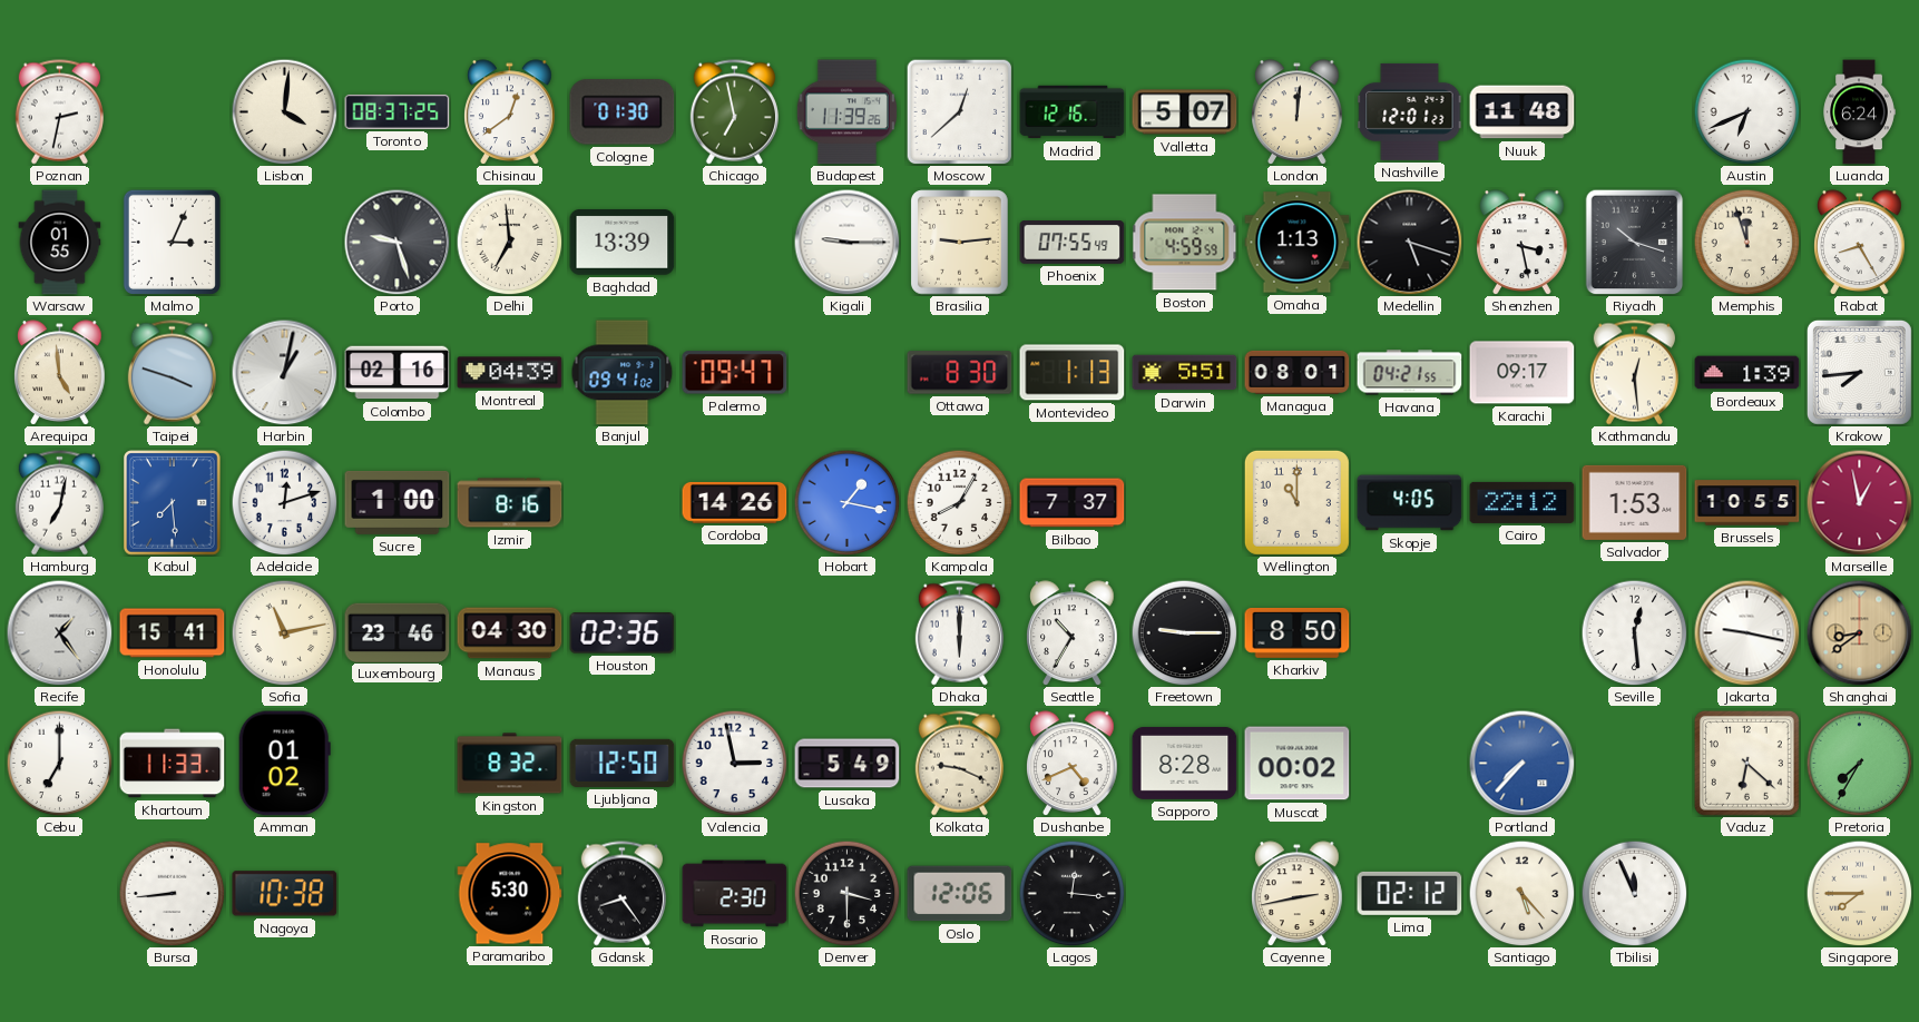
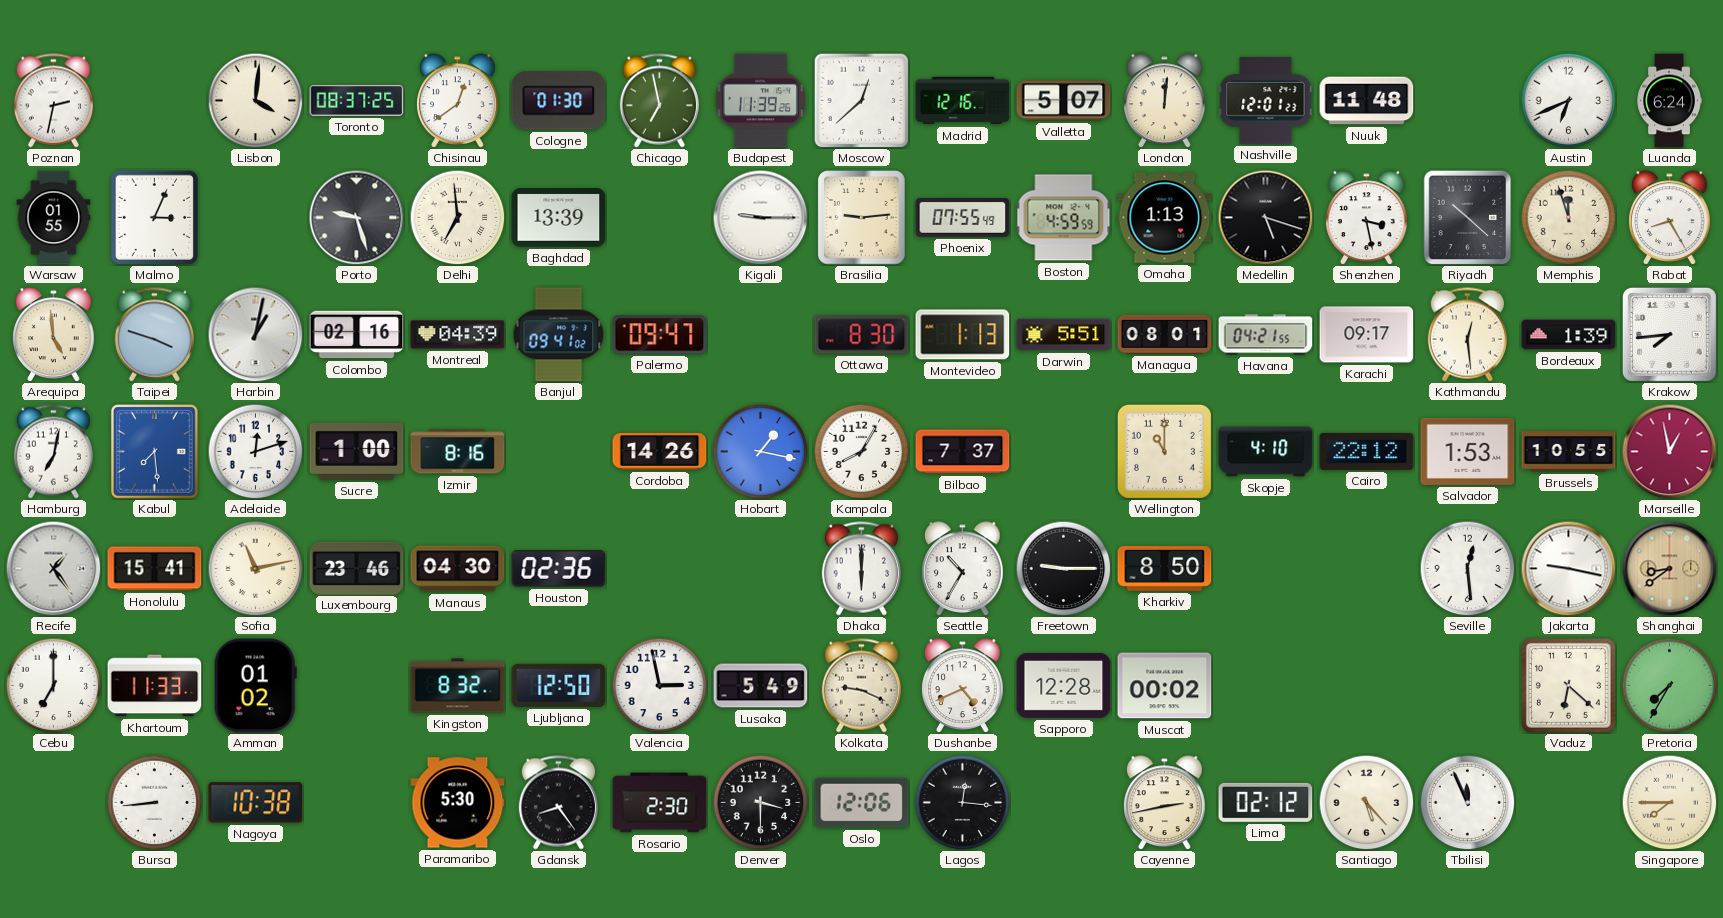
Riyadh: 10:18 -> 10:22
Skopje: 4:05 -> 4:10
Sapporo: 8:28 -> 12:28
Portland: 7:37 -> none
